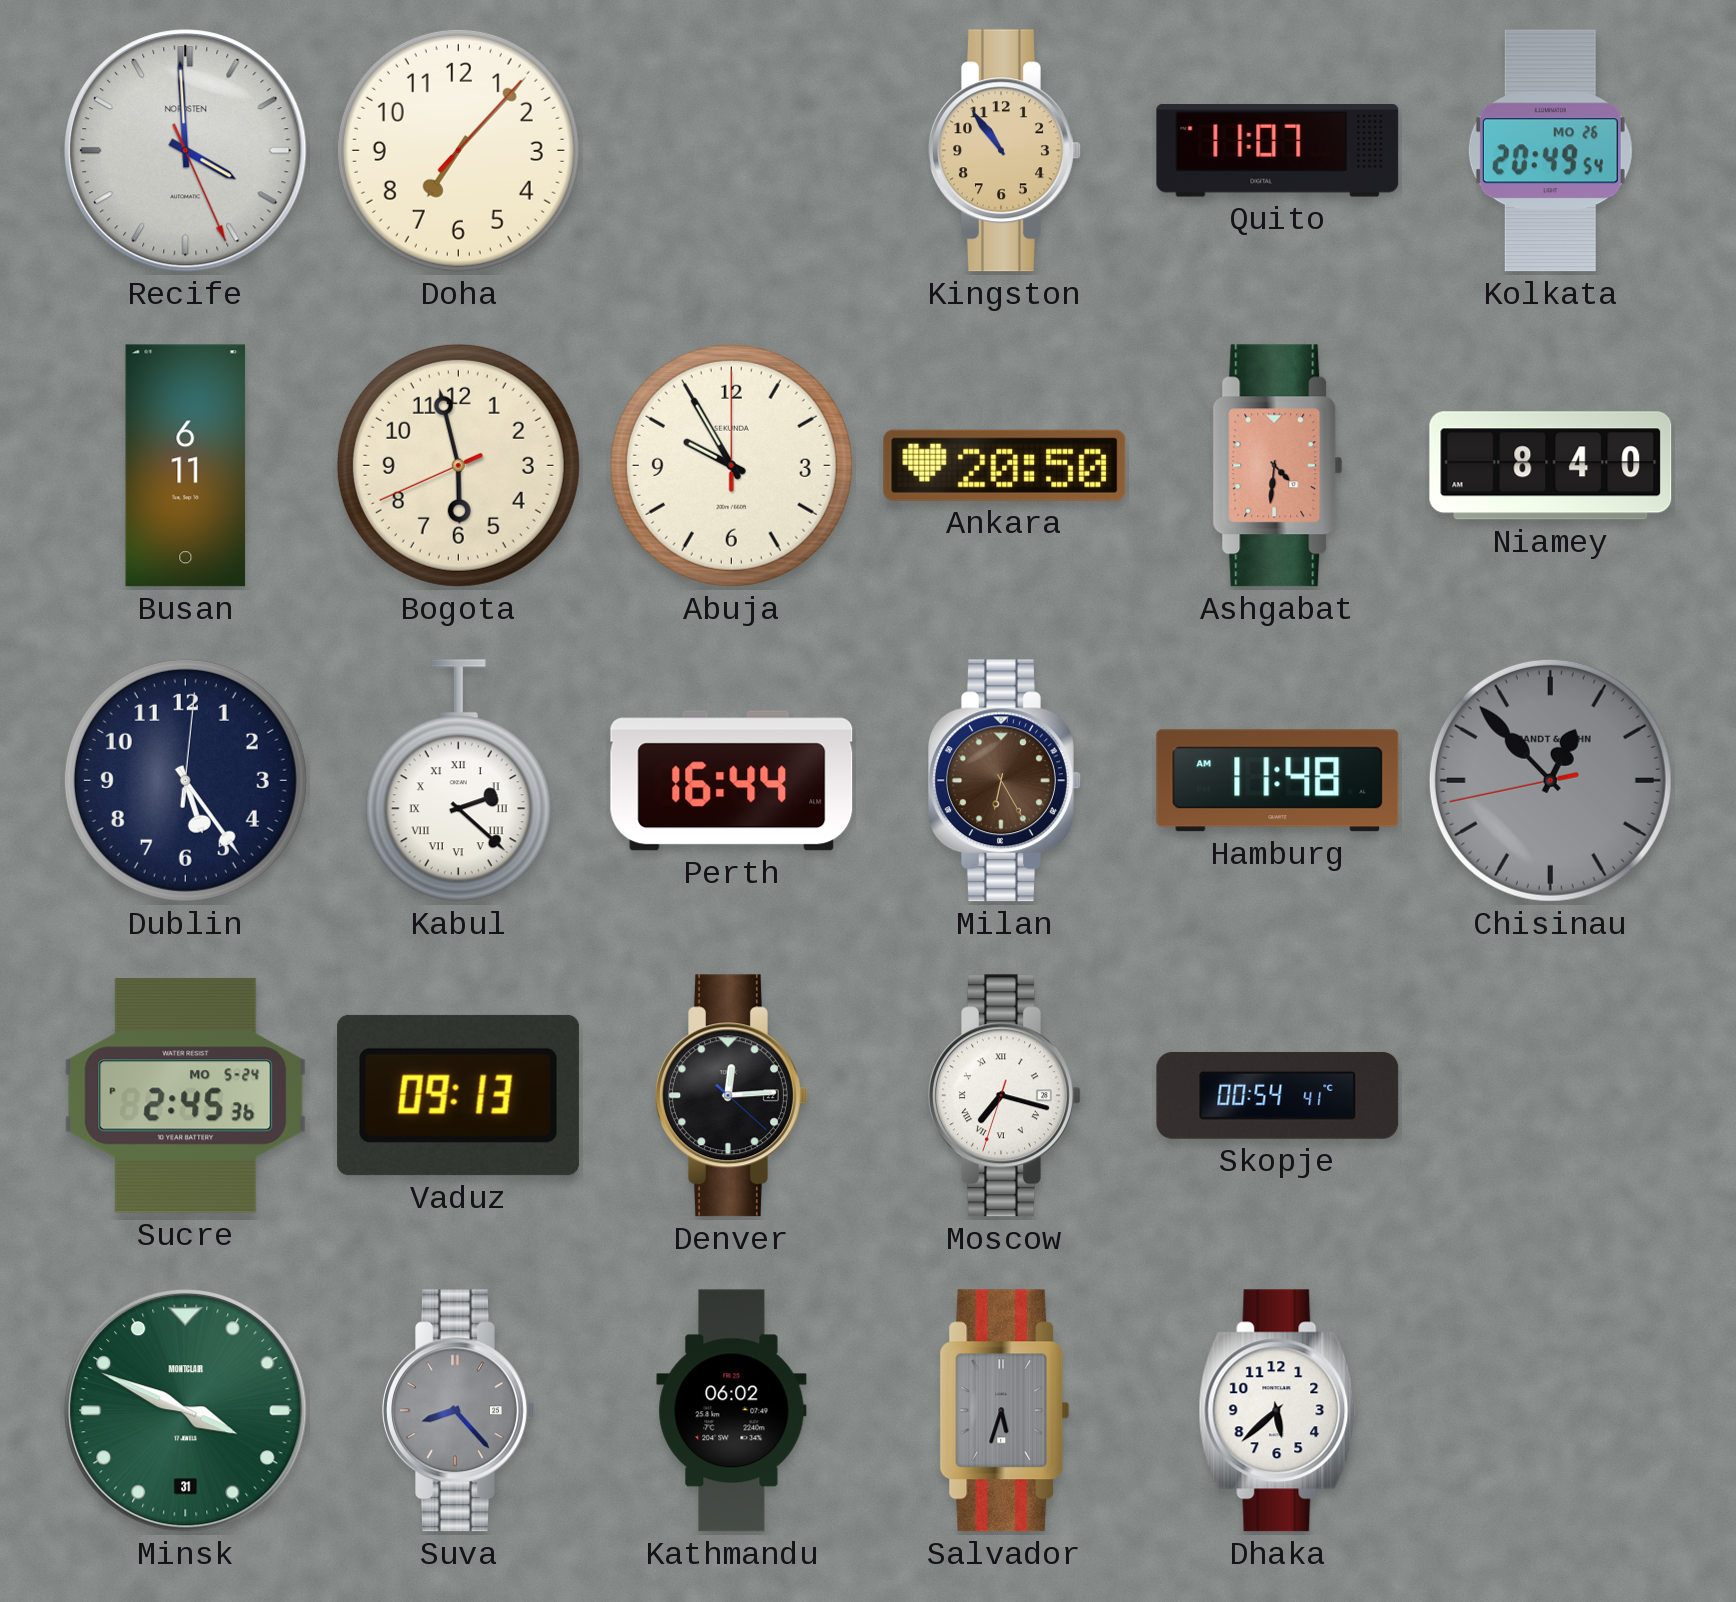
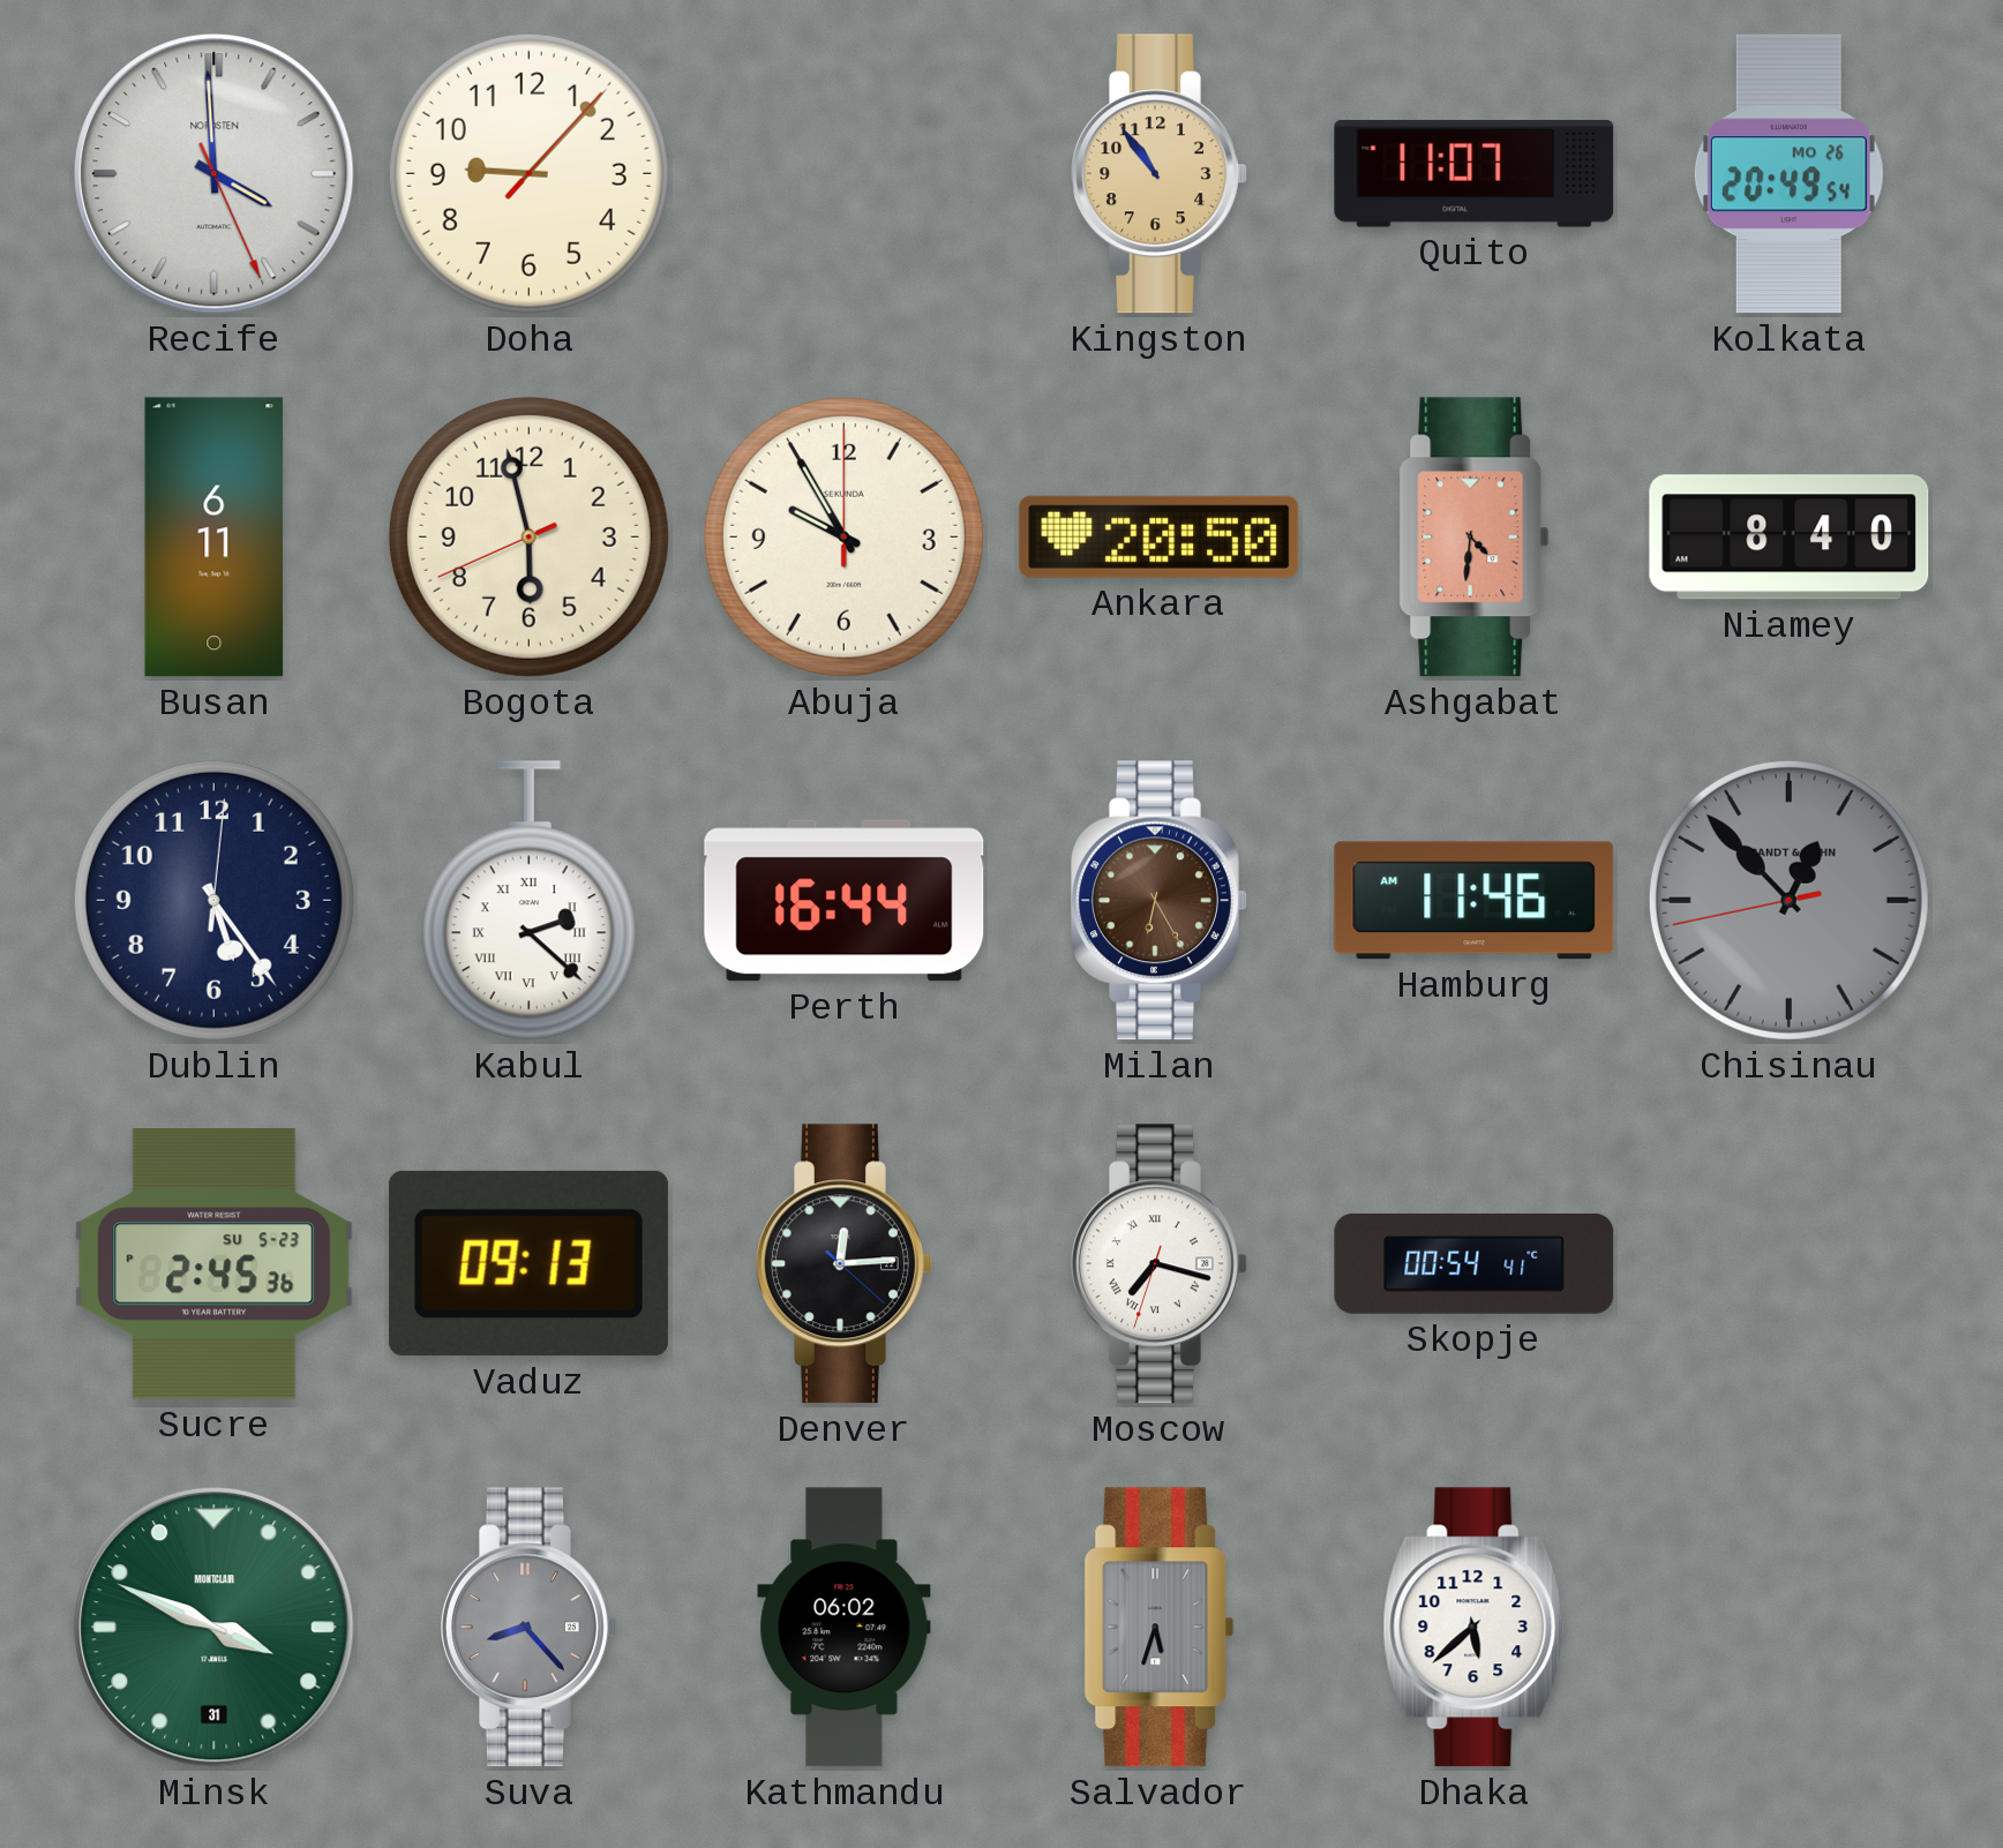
Doha: 7:07 -> 9:07
Hamburg: 11:48 -> 11:46
Sucre date: MO 5-24 -> SU 5-23
